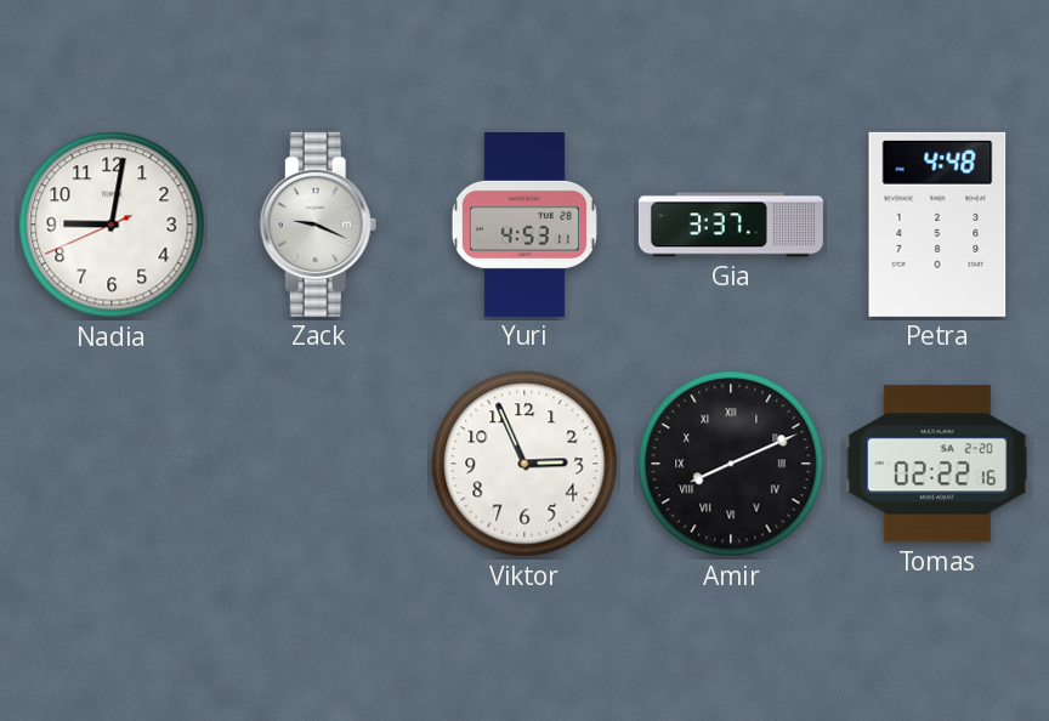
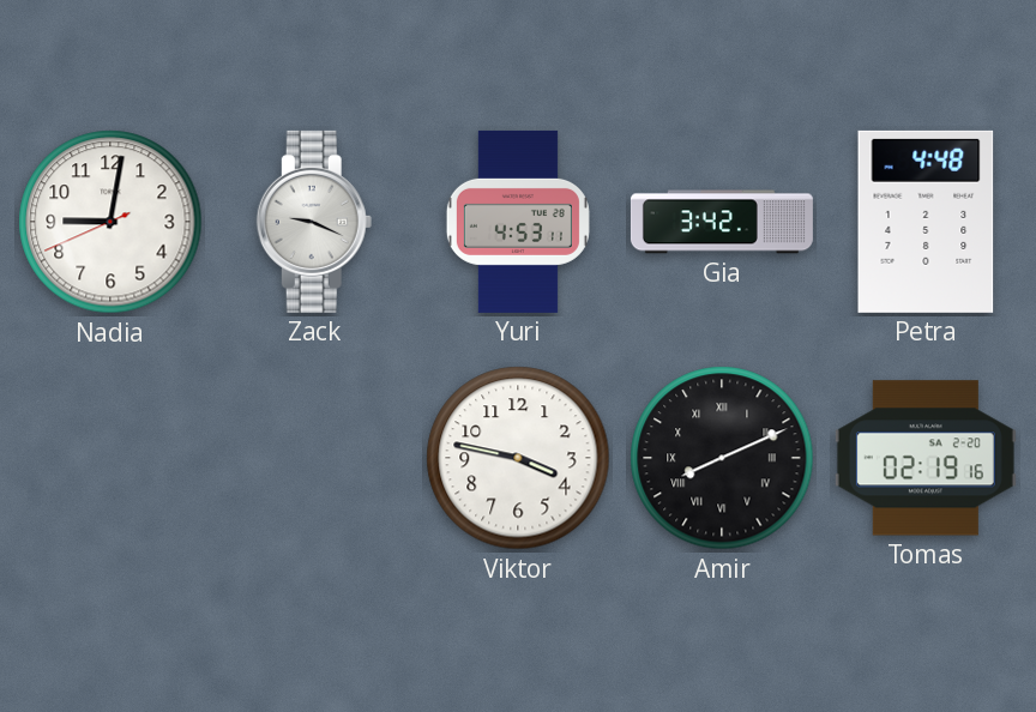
Gia: 3:37 -> 3:42
Viktor: 2:56 -> 3:47
Tomas: 02:22 -> 02:19
